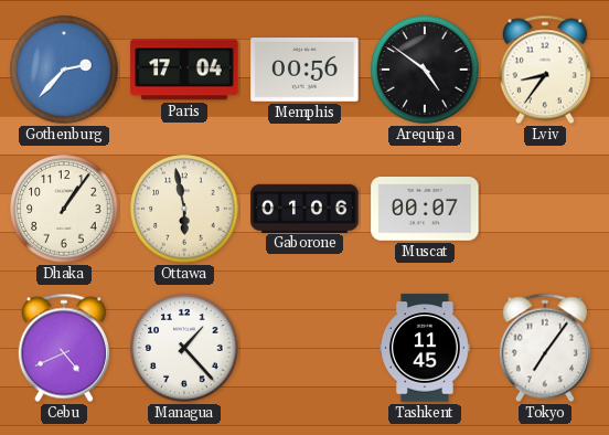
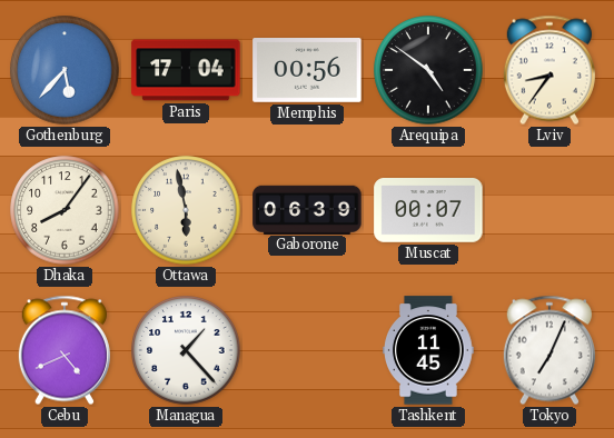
Gothenburg: 2:37 -> 5:37
Dhaka: 1:06 -> 8:06
Gaborone: 01:06 -> 06:39
Tokyo: 7:06 -> 7:04
